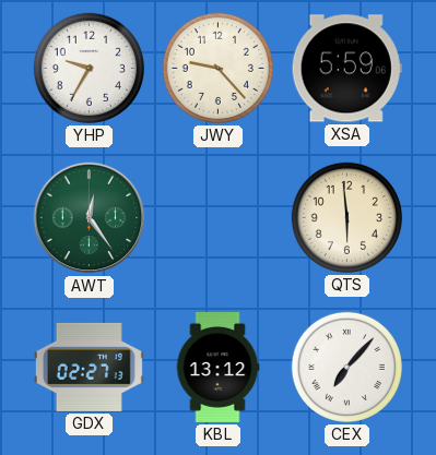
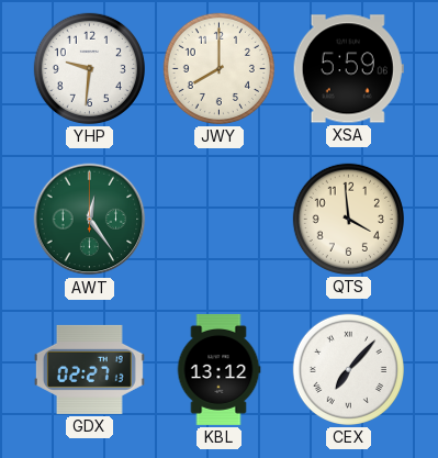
YHP: 9:35 -> 9:31
JWY: 9:23 -> 8:00
QTS: 5:59 -> 3:59
